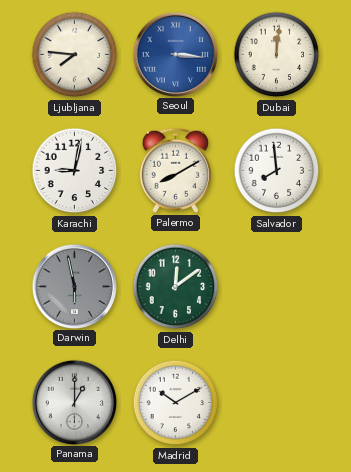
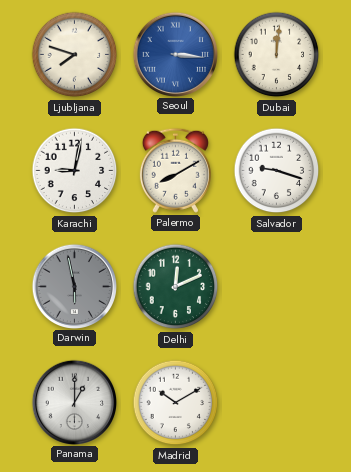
Ljubljana: 7:46 -> 7:48
Salvador: 7:59 -> 9:18
Delhi: 12:09 -> 12:11
